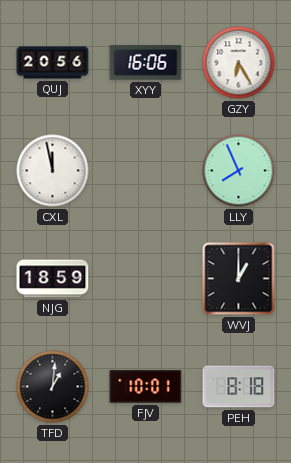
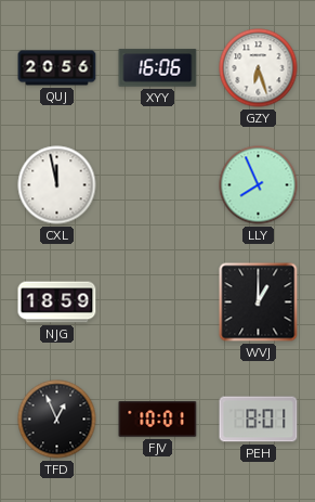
GZY: 6:25 -> 6:27
TFD: 1:01 -> 12:56
PEH: 8:18 -> 8:01
